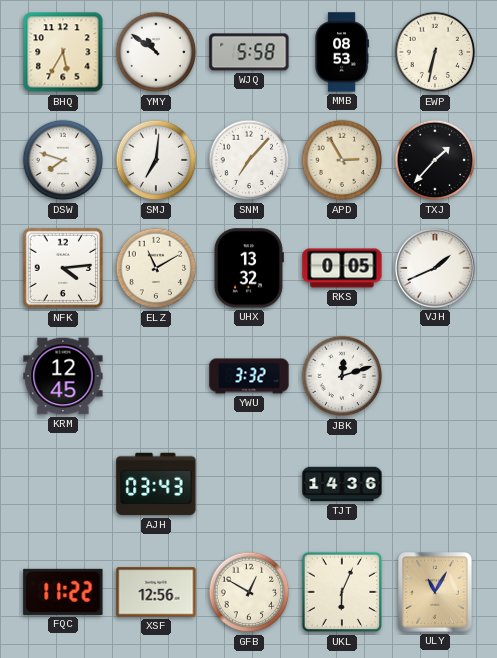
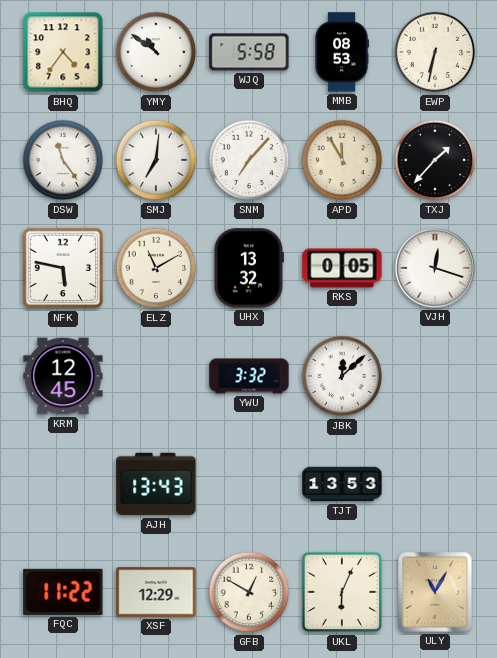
BHQ: 5:35 -> 4:36
DSW: 7:48 -> 11:24
APD: 2:55 -> 11:55
NFK: 4:14 -> 5:47
VJH: 1:41 -> 12:18
JBK: 12:12 -> 12:08
AJH: 03:43 -> 13:43
TJT: 14:36 -> 13:53
XSF: 12:56 -> 12:29
